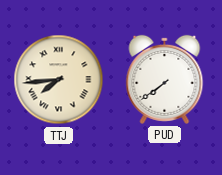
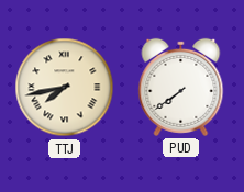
TTJ: 7:44 -> 7:43
